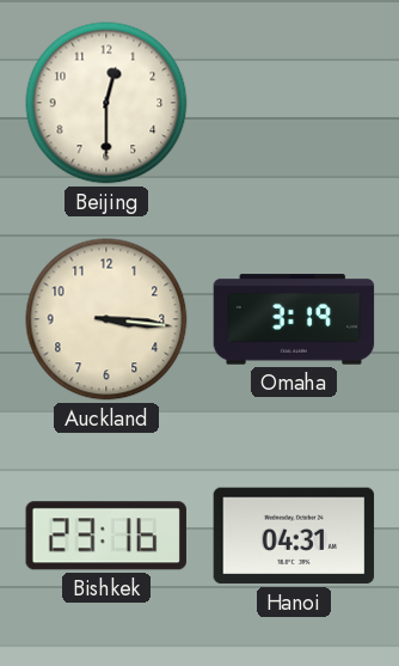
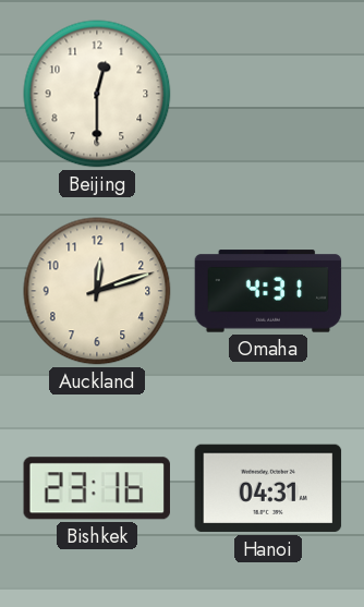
Auckland: 3:16 -> 12:12
Omaha: 3:19 -> 4:31
